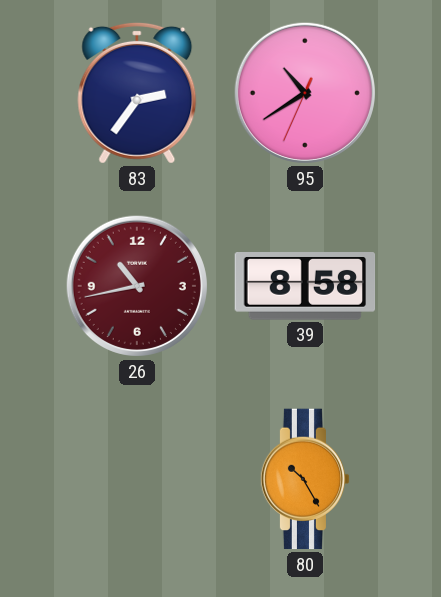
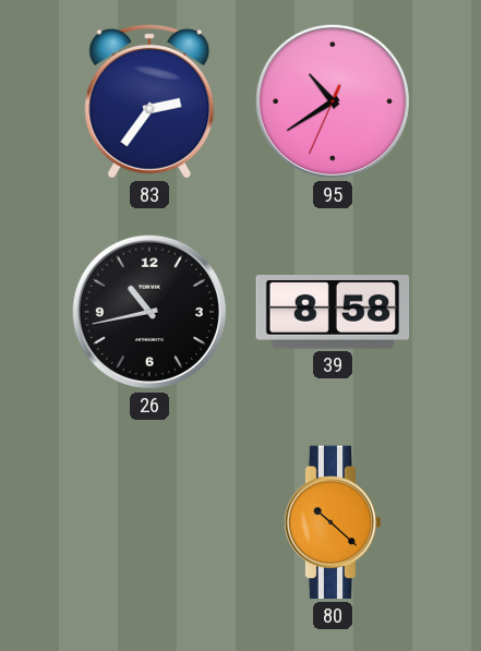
26 dial: burgundy -> black
80: 10:25 -> 10:22
